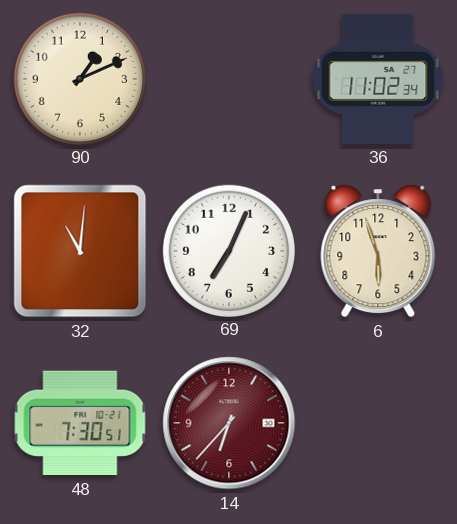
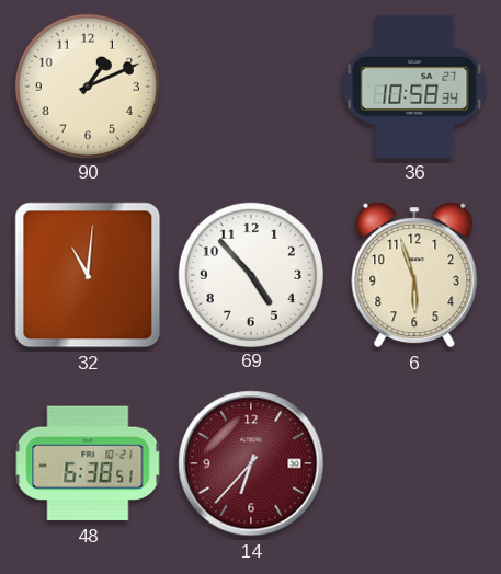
36: 11:02 -> 10:58
69: 7:04 -> 4:53
48: 7:30 -> 6:38
